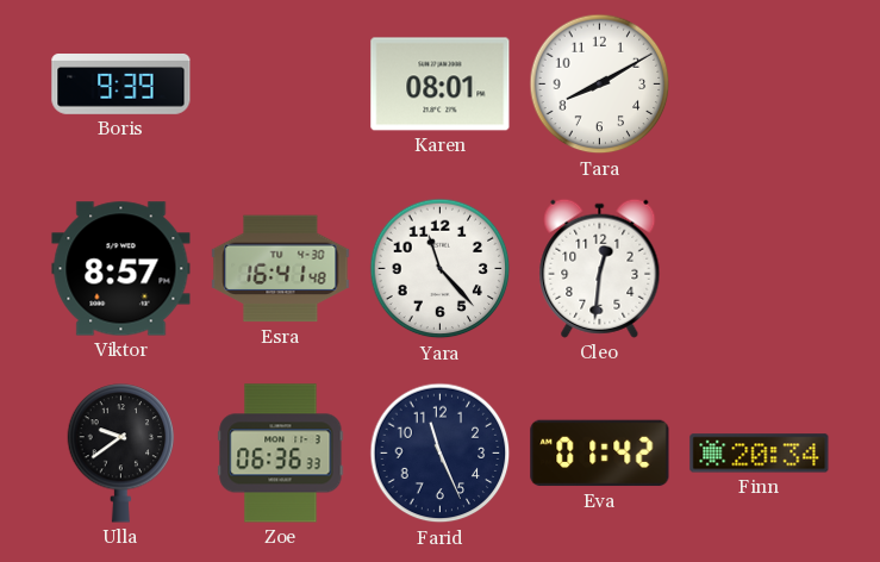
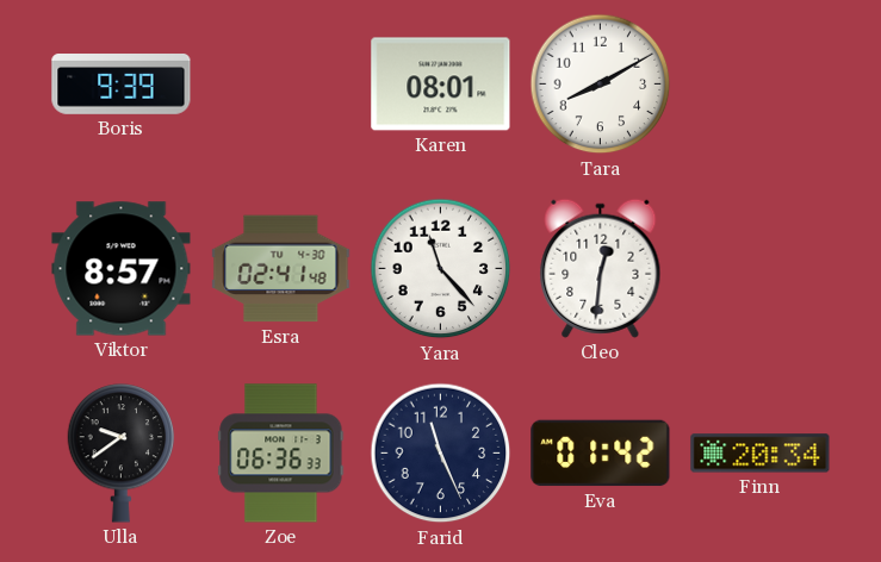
Esra: 16:41 -> 02:41
